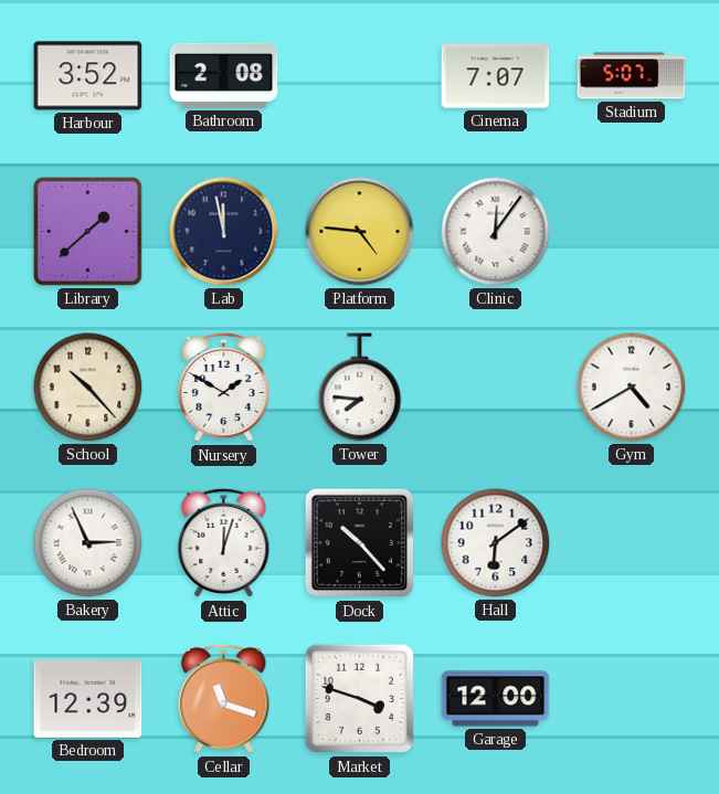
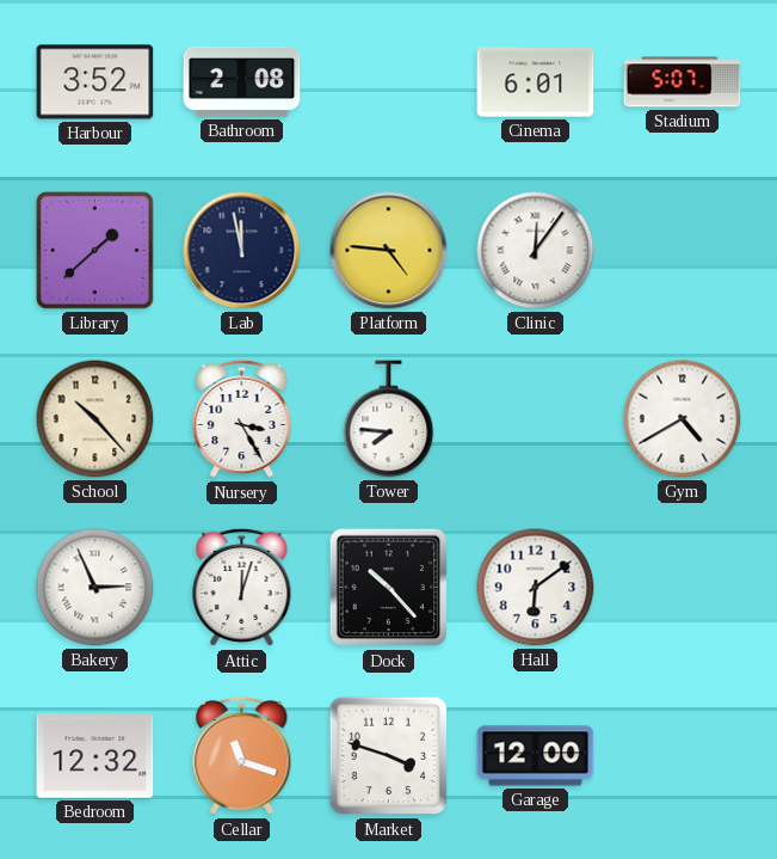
Cinema: 7:07 -> 6:01
Nursery: 1:50 -> 3:25
Bedroom: 12:39 -> 12:32
